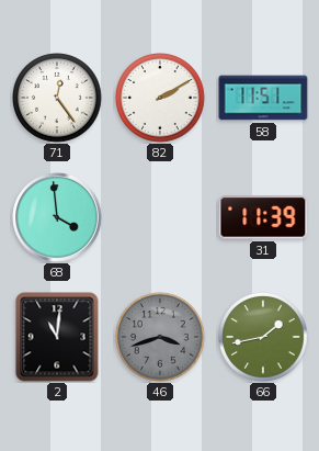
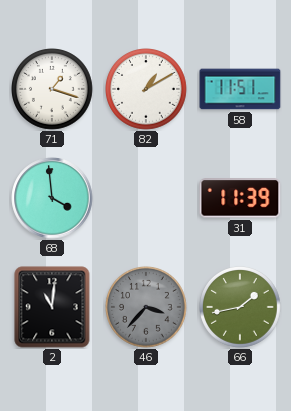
71: 12:24 -> 1:18
82: 2:10 -> 1:10
46: 3:42 -> 3:37
